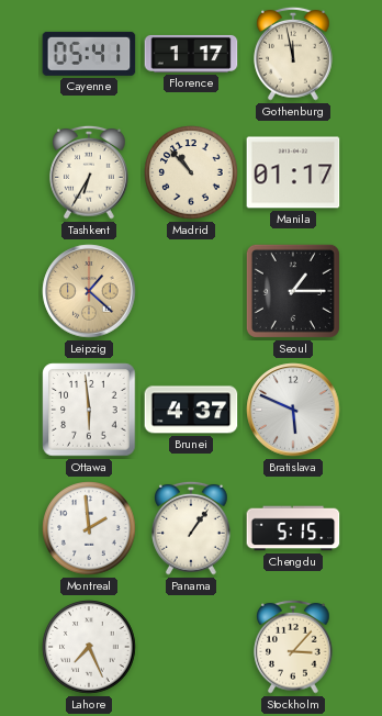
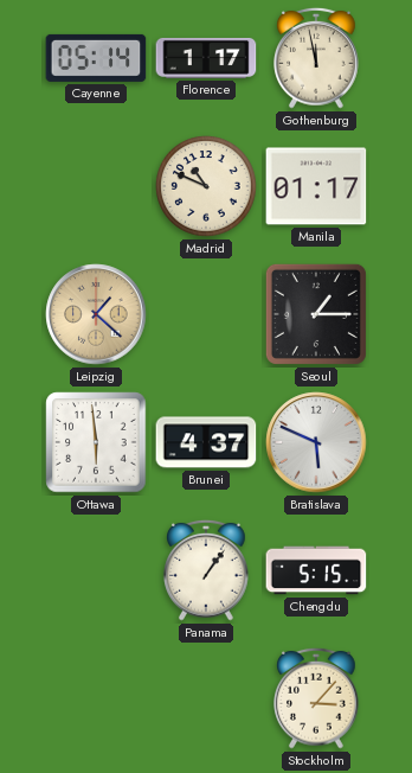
Cayenne: 05:41 -> 05:14
Tashkent: 6:35 -> none
Madrid: 10:53 -> 10:49
Montreal: 1:59 -> none
Lahore: 7:26 -> none
